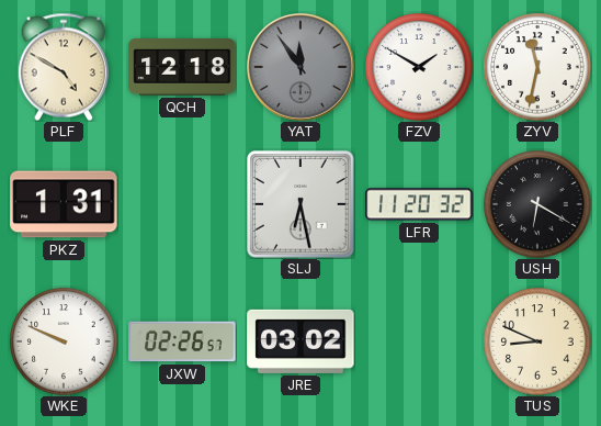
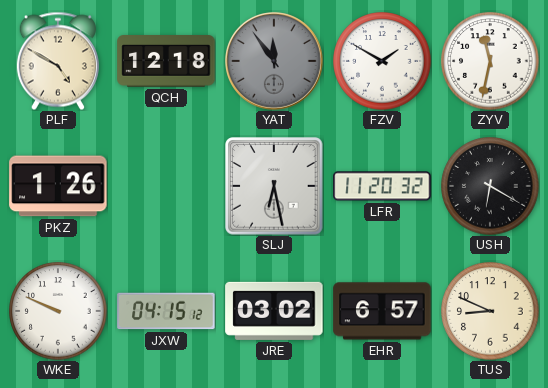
PKZ: 1:31 -> 1:26
JXW: 02:26 -> 04:15
EHR: none -> 6:57
